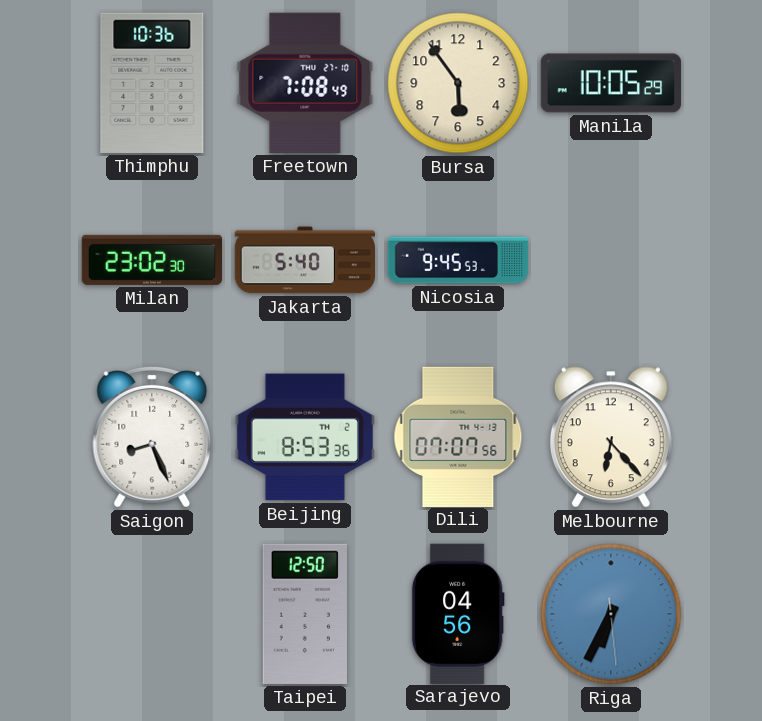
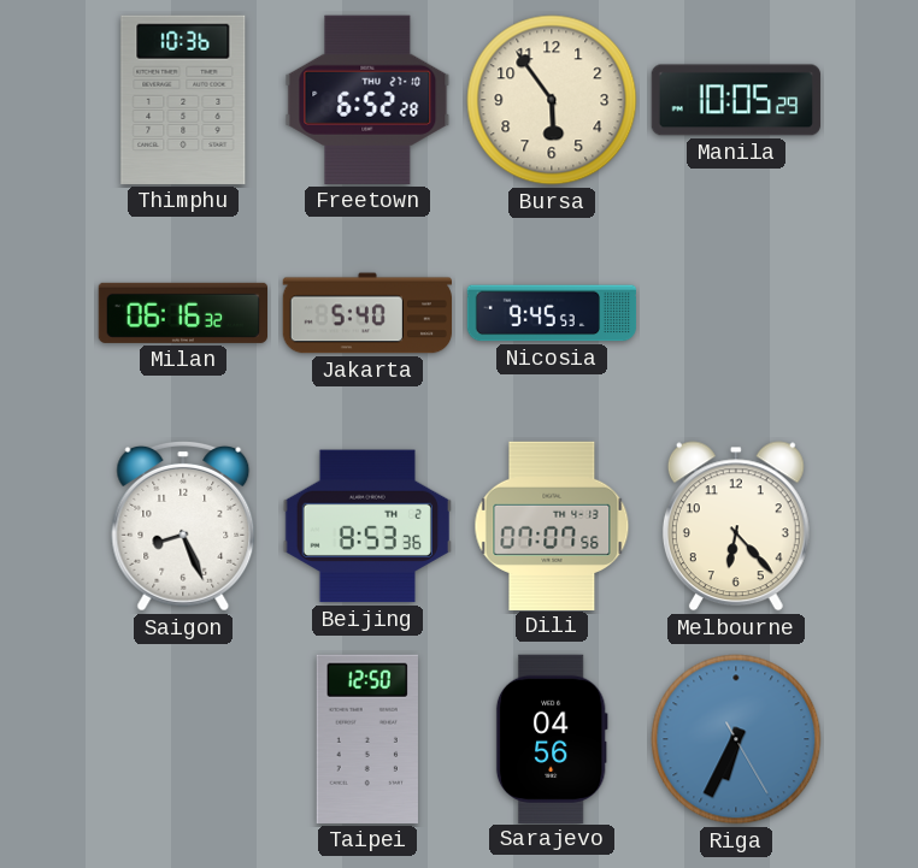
Freetown: 7:08 -> 6:52
Milan: 23:02 -> 06:16
Riga: 6:34:29 -> 6:34:25
